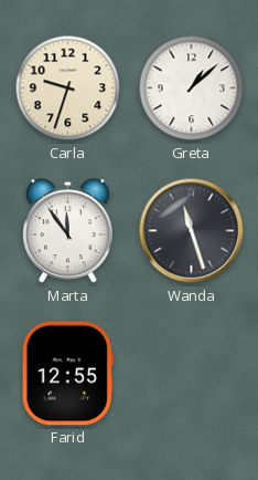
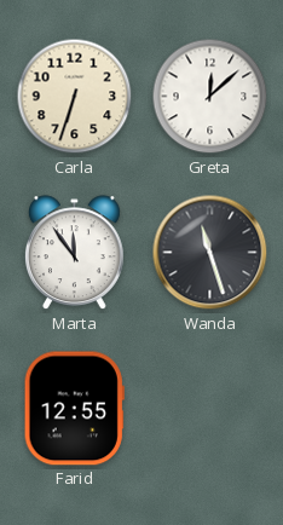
Carla: 9:33 -> 6:33
Greta: 1:08 -> 12:08
